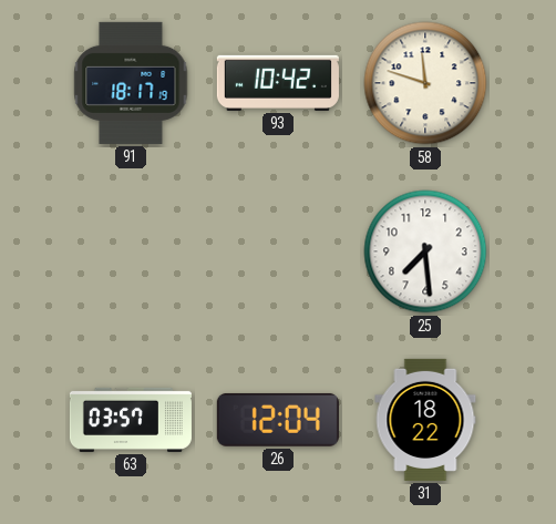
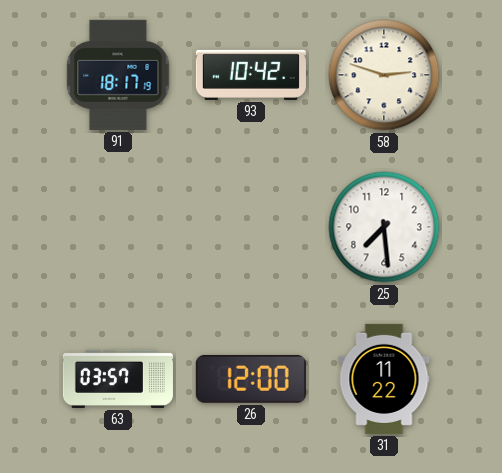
58: 11:48 -> 2:48
26: 12:04 -> 12:00
31: 18:22 -> 11:22
